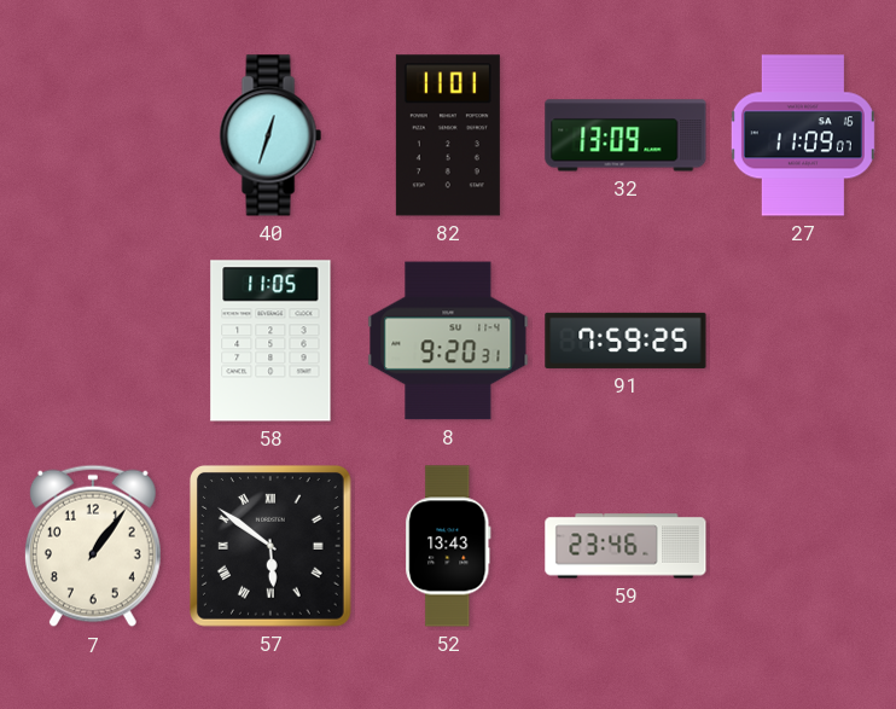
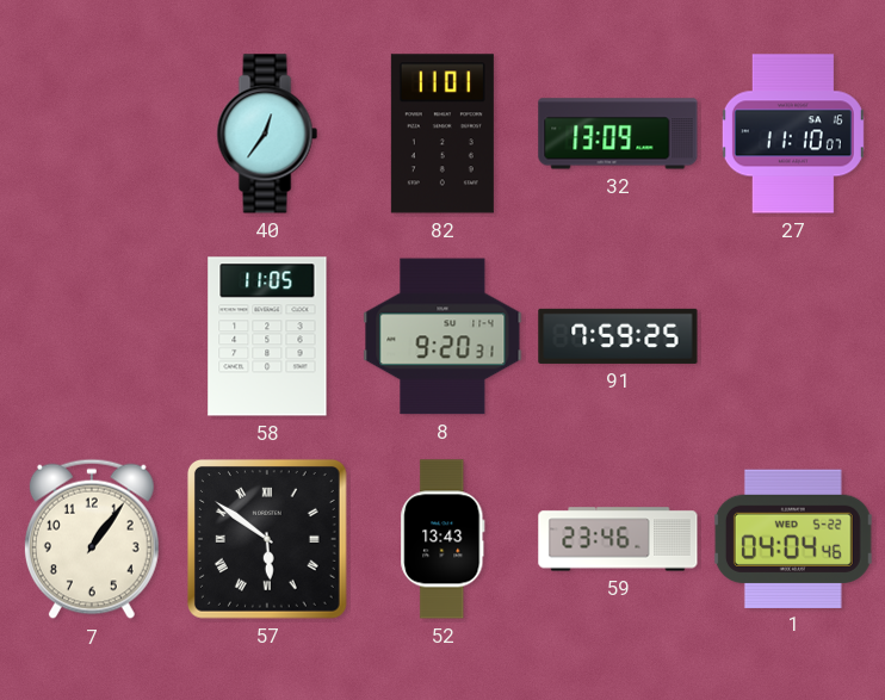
40: 12:33 -> 12:36
27: 11:09 -> 11:10
1: none -> 04:04
